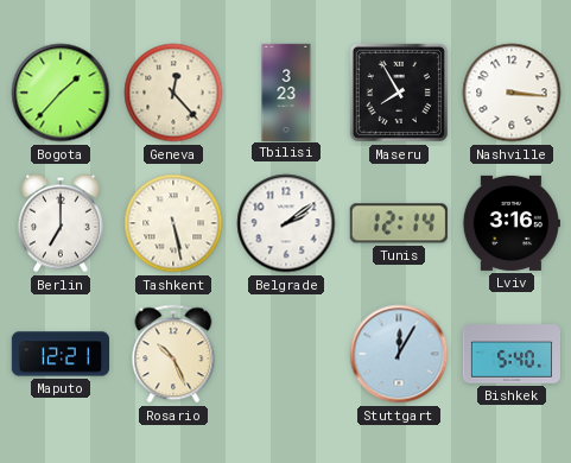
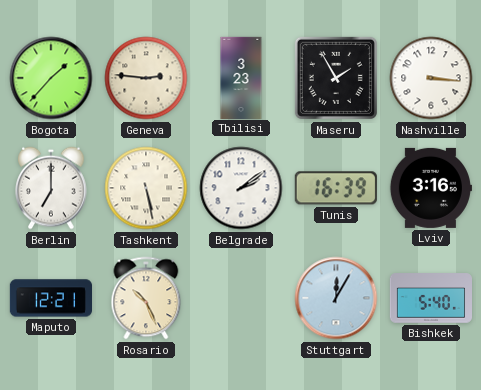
Geneva: 12:23 -> 2:46
Maseru: 7:55 -> 1:55
Tunis: 12:14 -> 16:39
